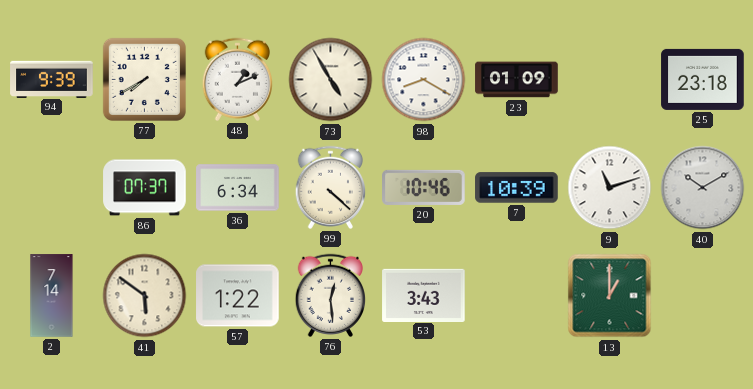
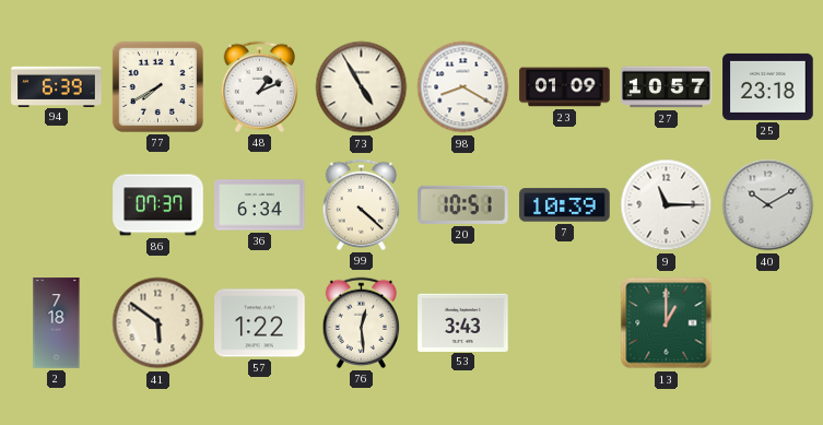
94: 9:39 -> 6:39
27: none -> 10:57
20: 10:46 -> 10:51
9: 11:12 -> 11:15
2: 7:14 -> 7:18
